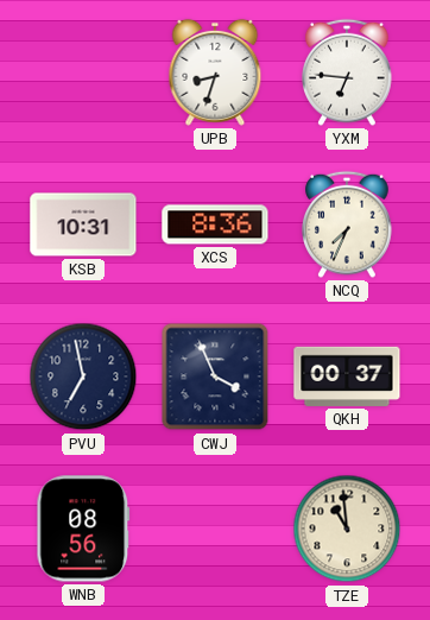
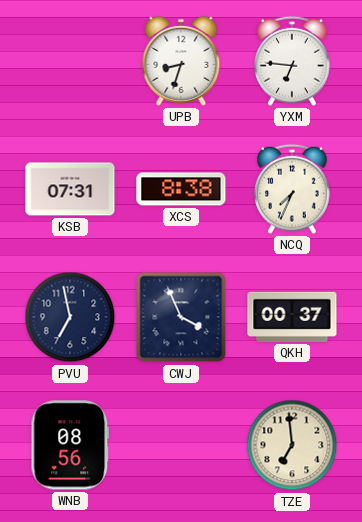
KSB: 10:31 -> 07:31
XCS: 8:36 -> 8:38
TZE: 10:59 -> 6:59
